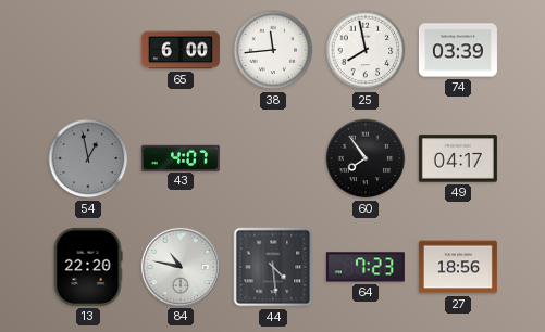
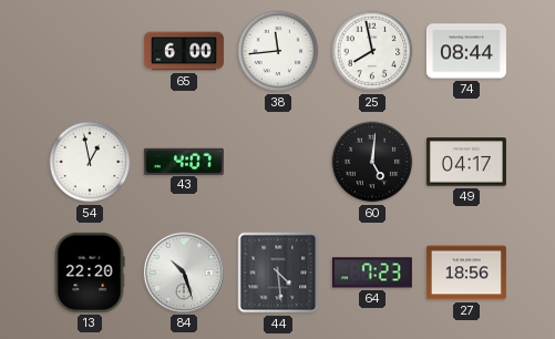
74: 03:39 -> 08:44
54 dial: grey -> white
60: 7:54 -> 5:01
84: 10:47 -> 10:27
